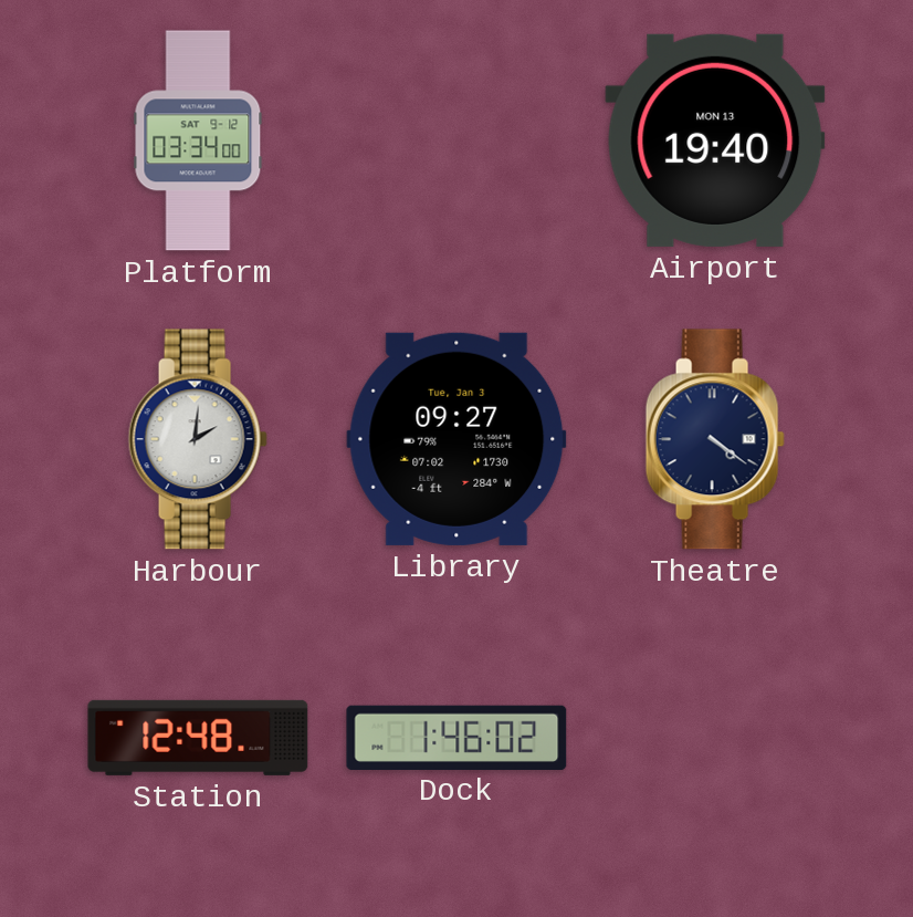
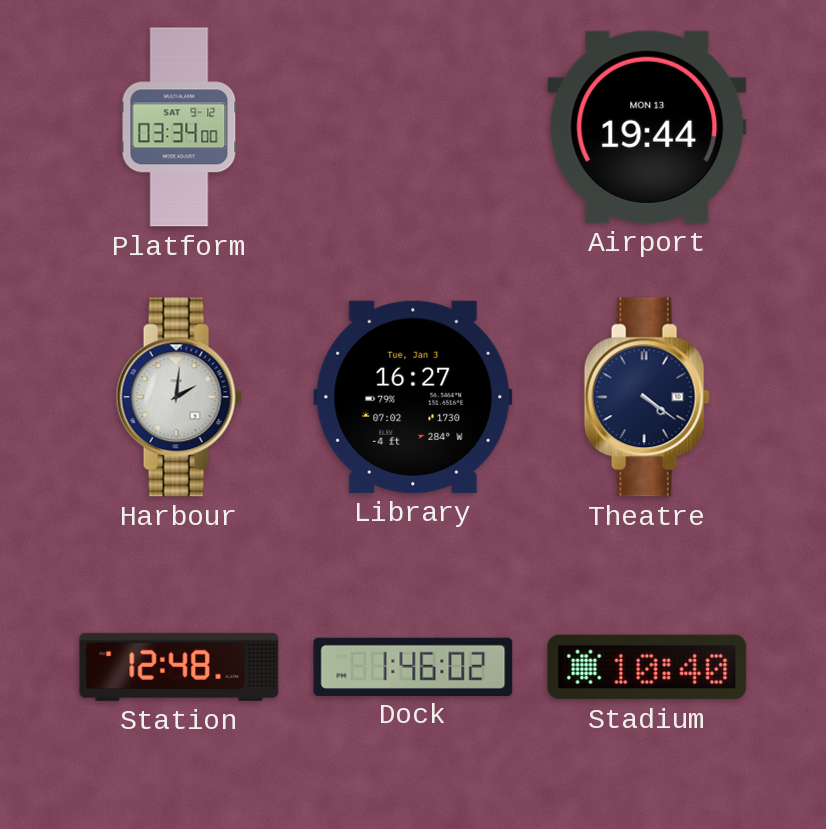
Airport: 19:40 -> 19:44
Library: 09:27 -> 16:27
Stadium: none -> 10:40
